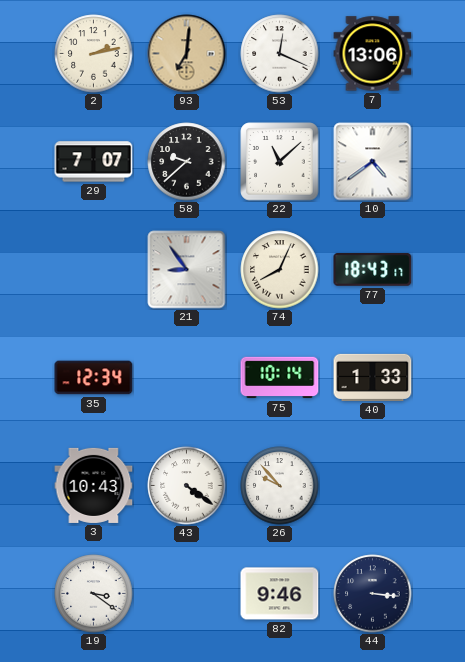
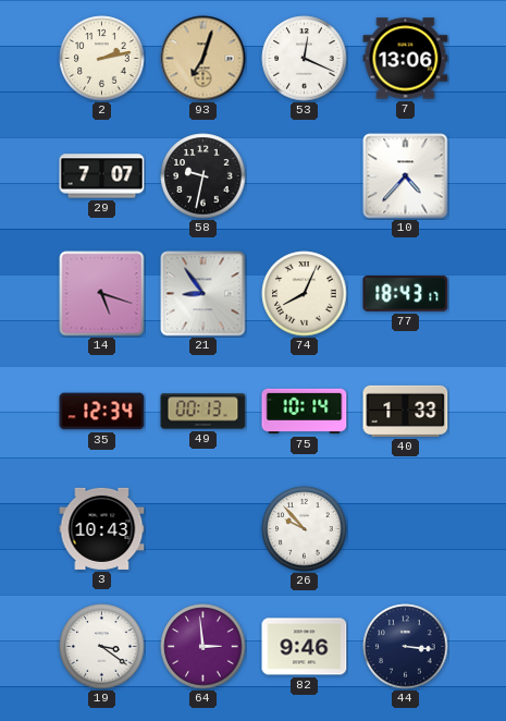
93: 7:01 -> 7:03
58: 9:38 -> 9:32
22: 11:08 -> none
10: 4:39 -> 4:37
14: none -> 5:18
49: none -> 00:13
43: 4:21 -> none
64: none -> 2:59
